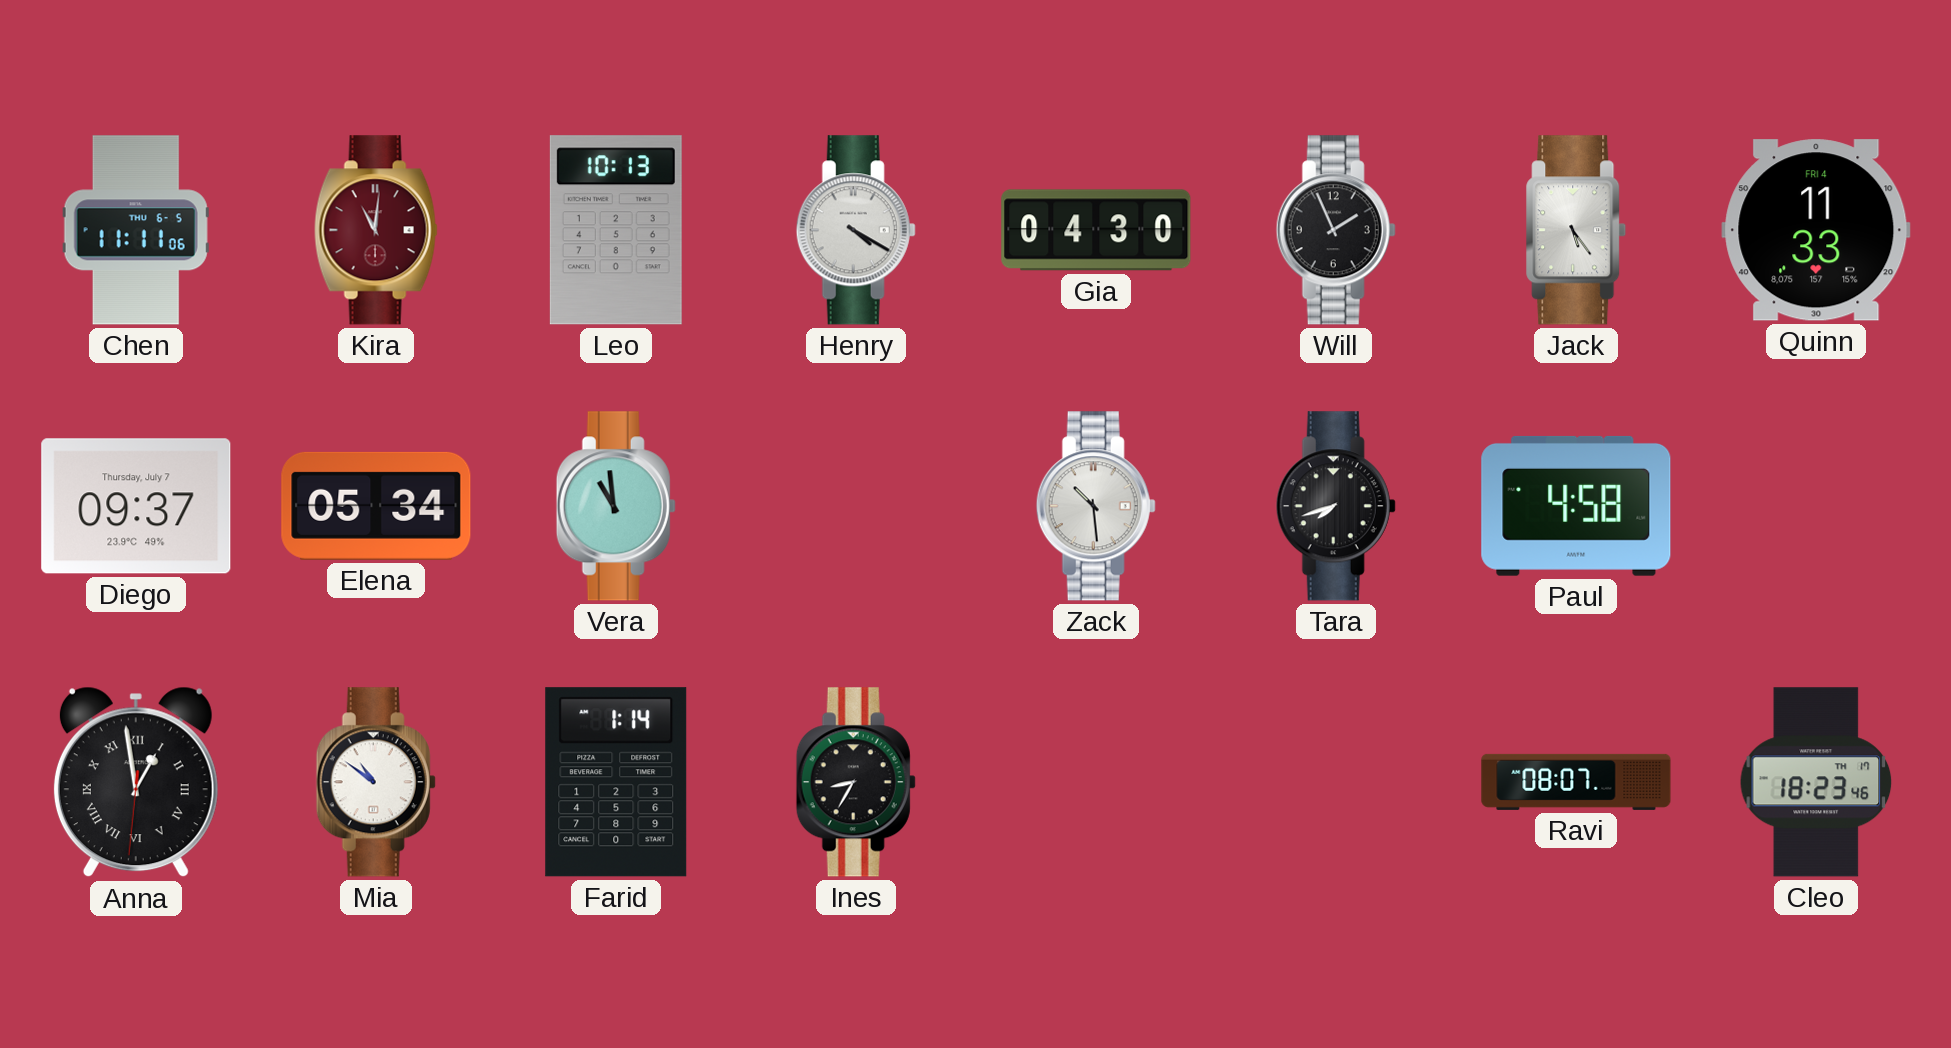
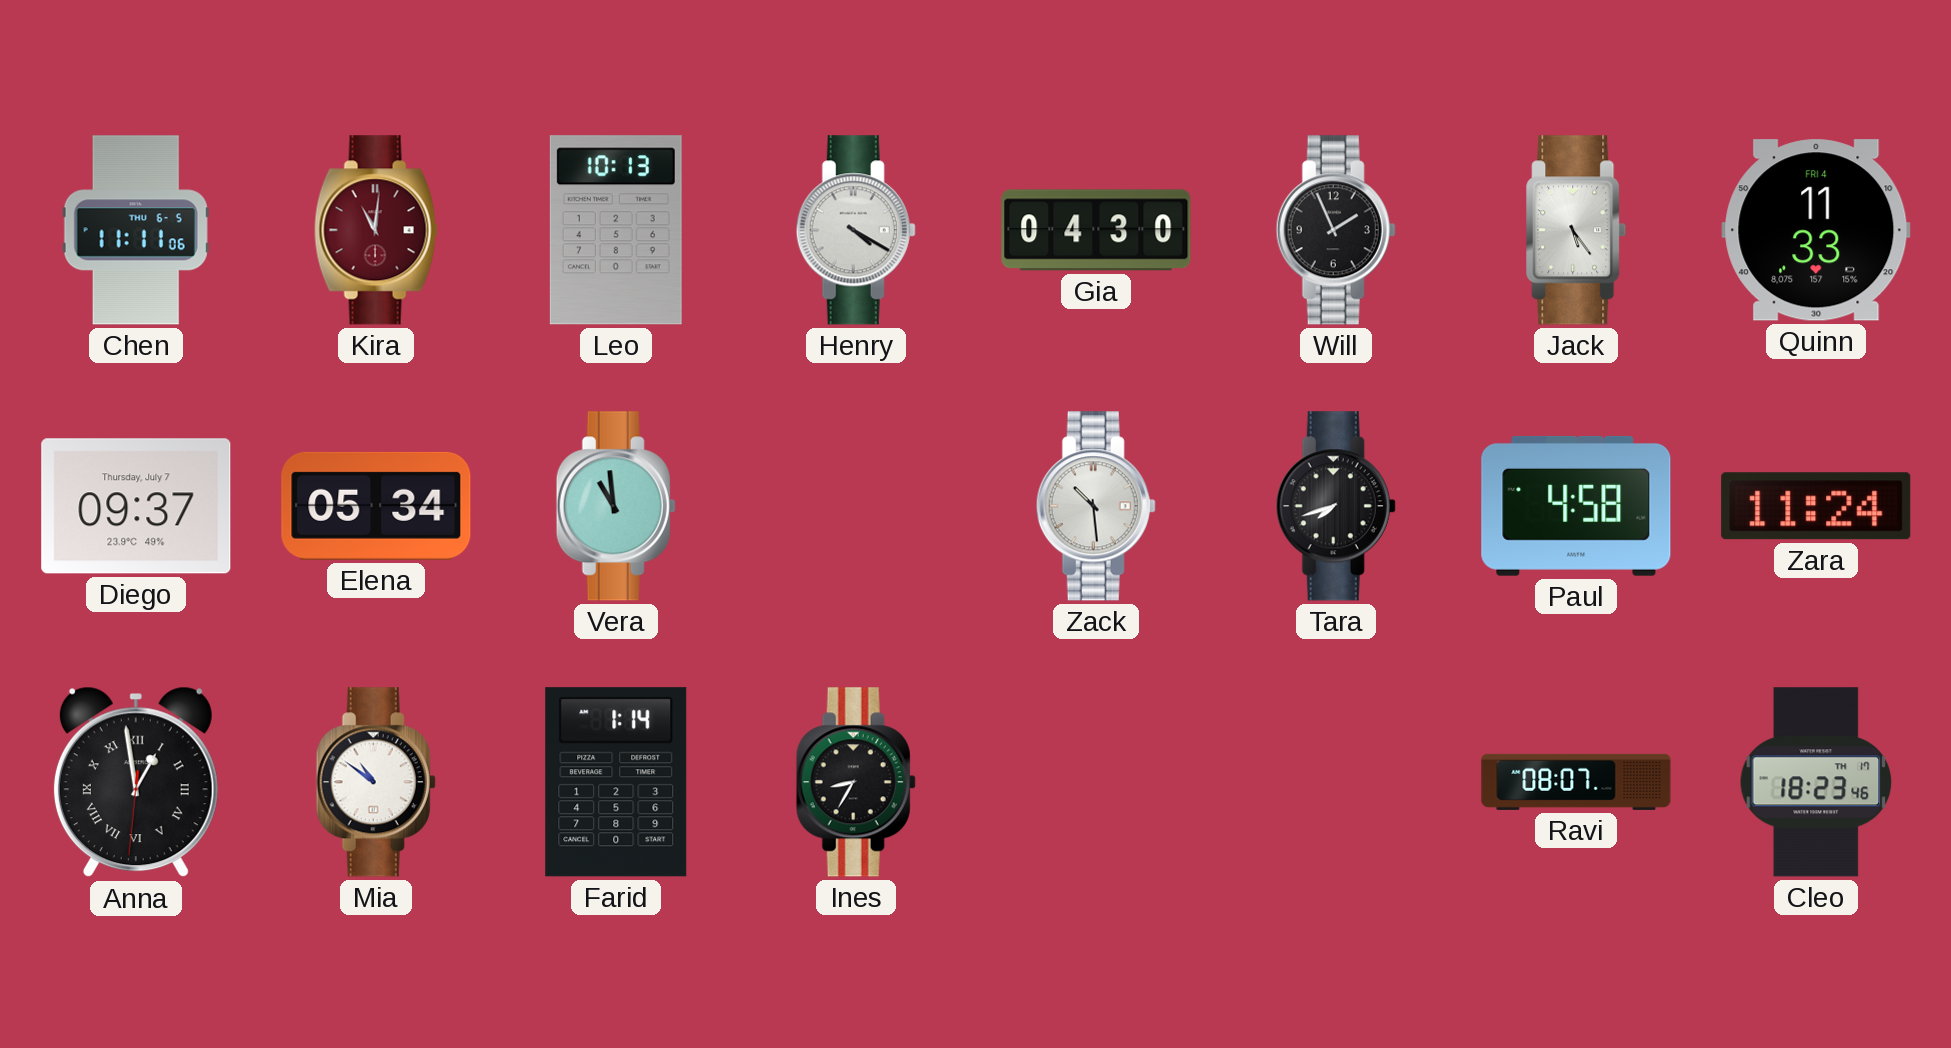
Zara: none -> 11:24
